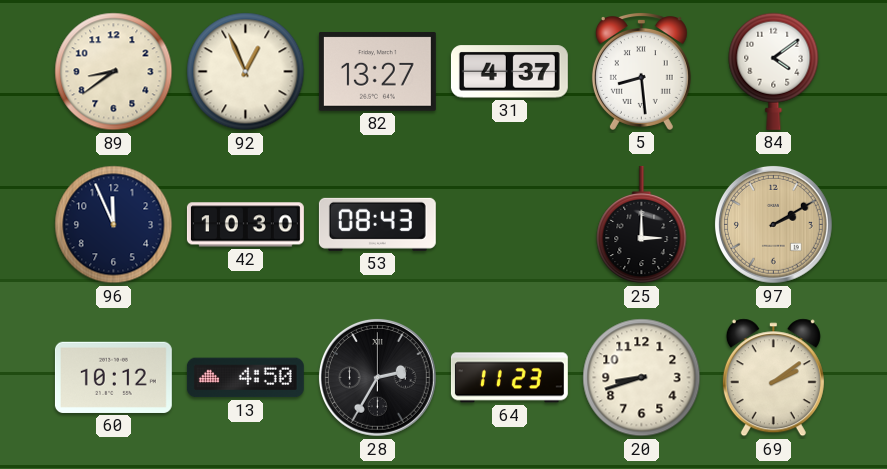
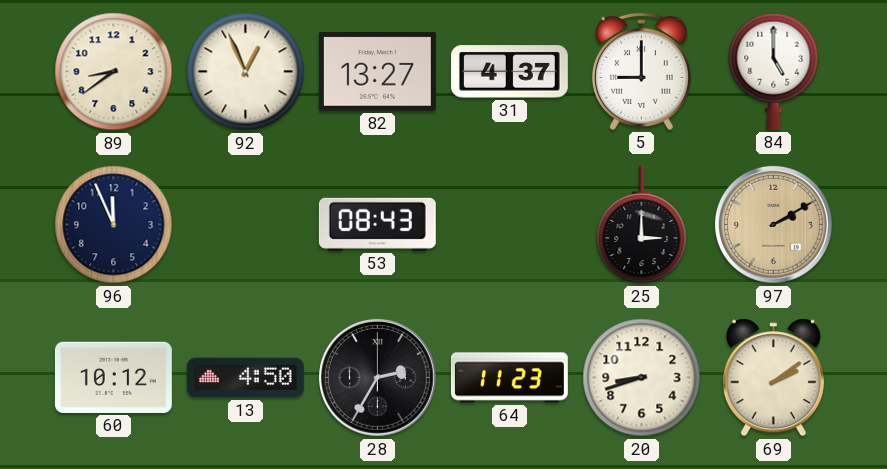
5: 8:29 -> 9:00
84: 4:09 -> 5:00
42: 10:30 -> none
